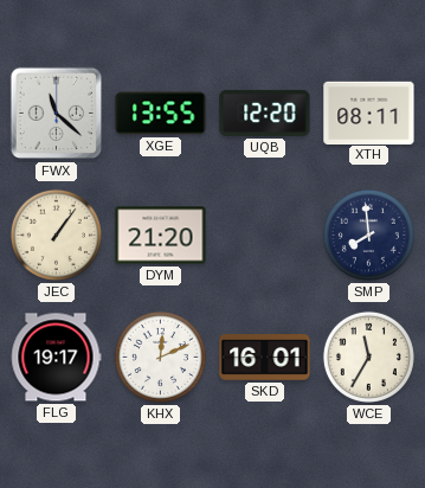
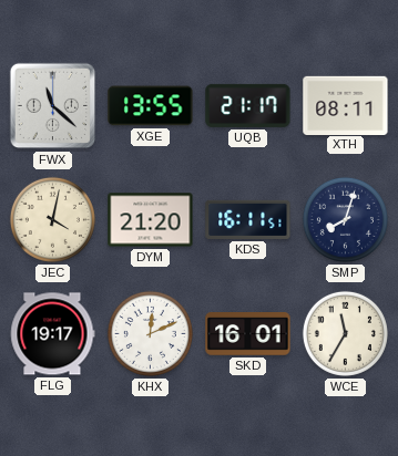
UQB: 12:20 -> 21:17
JEC: 1:06 -> 4:02
KDS: none -> 16:11
SMP: 7:59 -> 8:03
